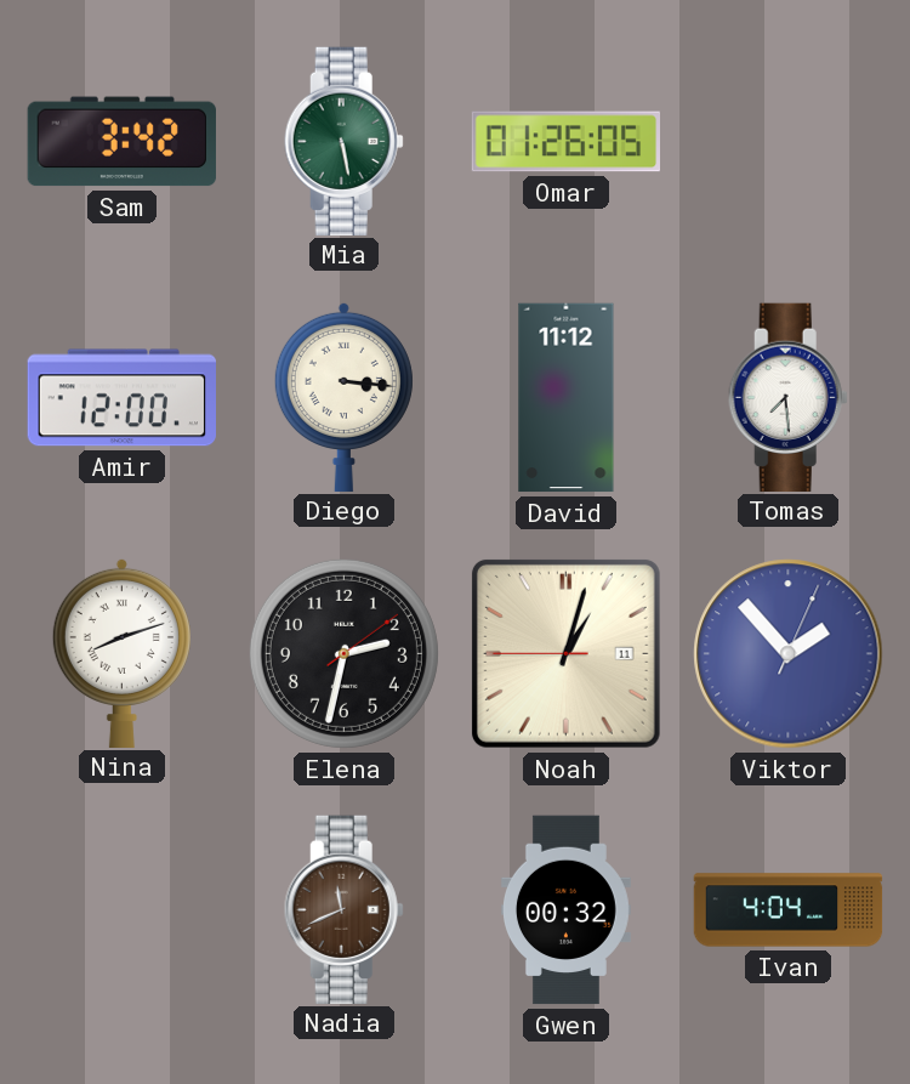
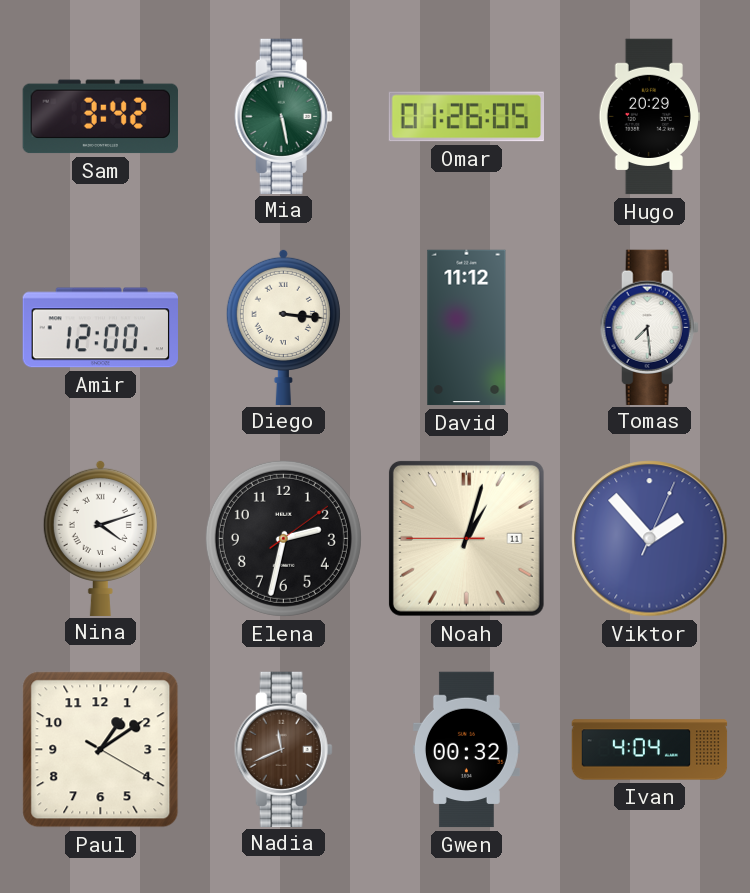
Hugo: none -> 20:29
Nina: 8:12 -> 4:12
Paul: none -> 1:09
